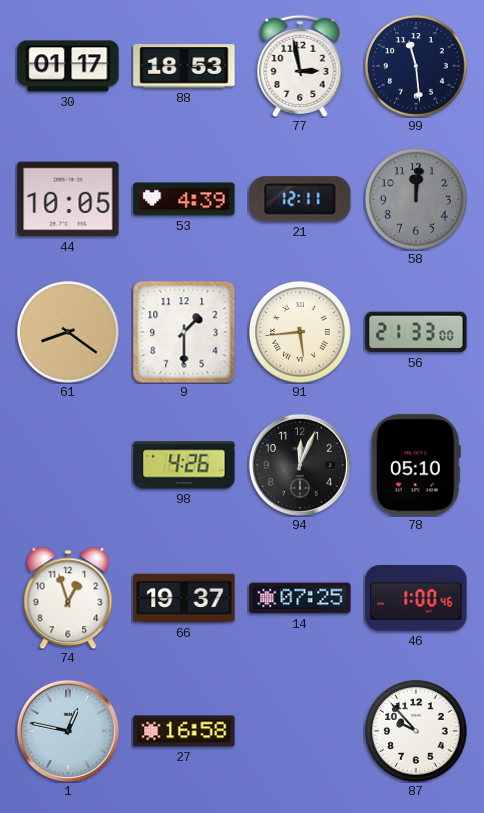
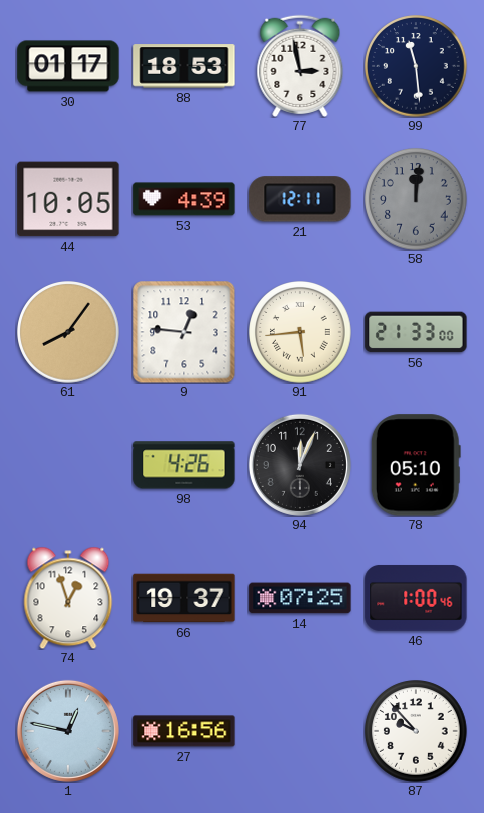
61: 8:21 -> 8:06
9: 1:30 -> 12:46
27: 16:58 -> 16:56
